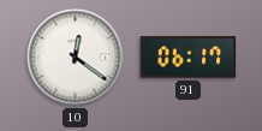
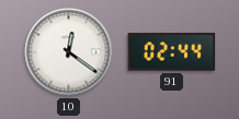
91: 06:17 -> 02:44
